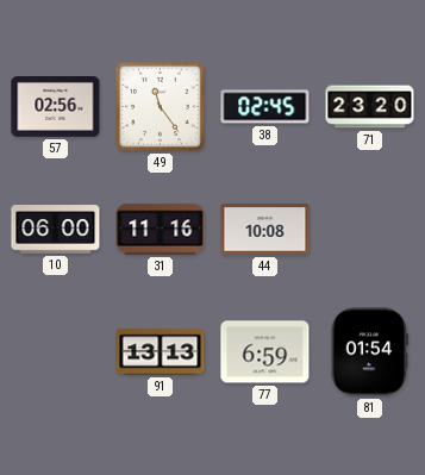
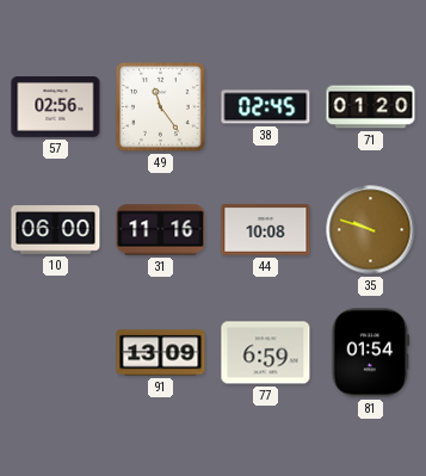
71: 23:20 -> 01:20
35: none -> 9:48
91: 13:13 -> 13:09
